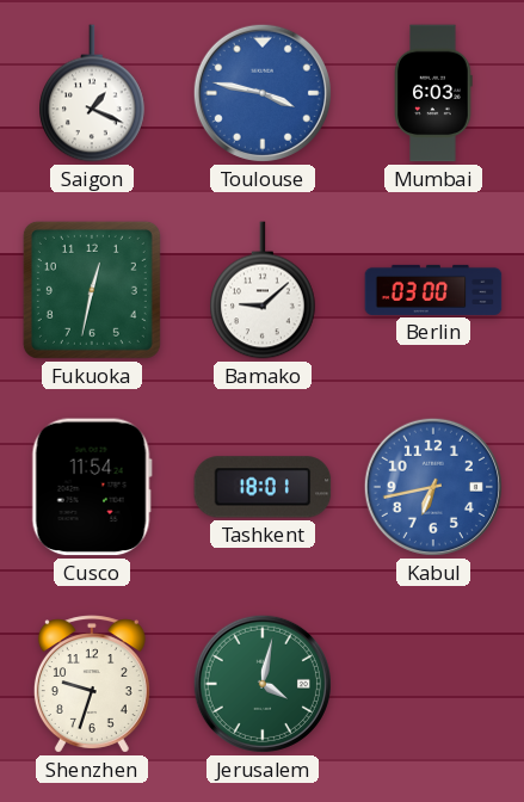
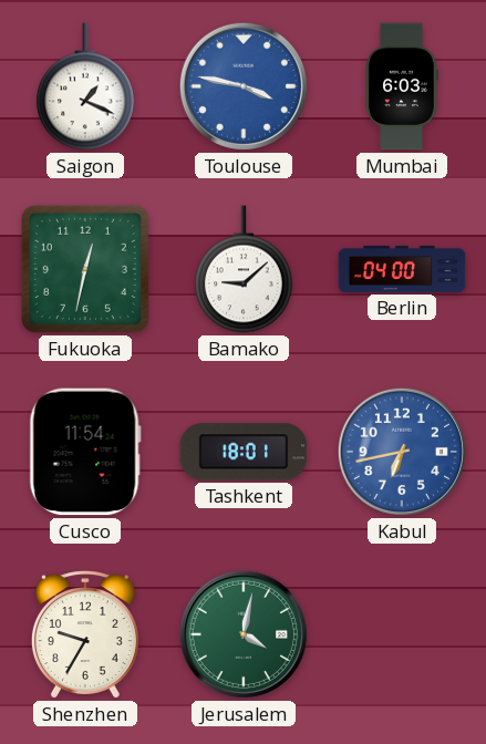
Berlin: 03:00 -> 04:00
Shenzhen: 9:33 -> 9:35
